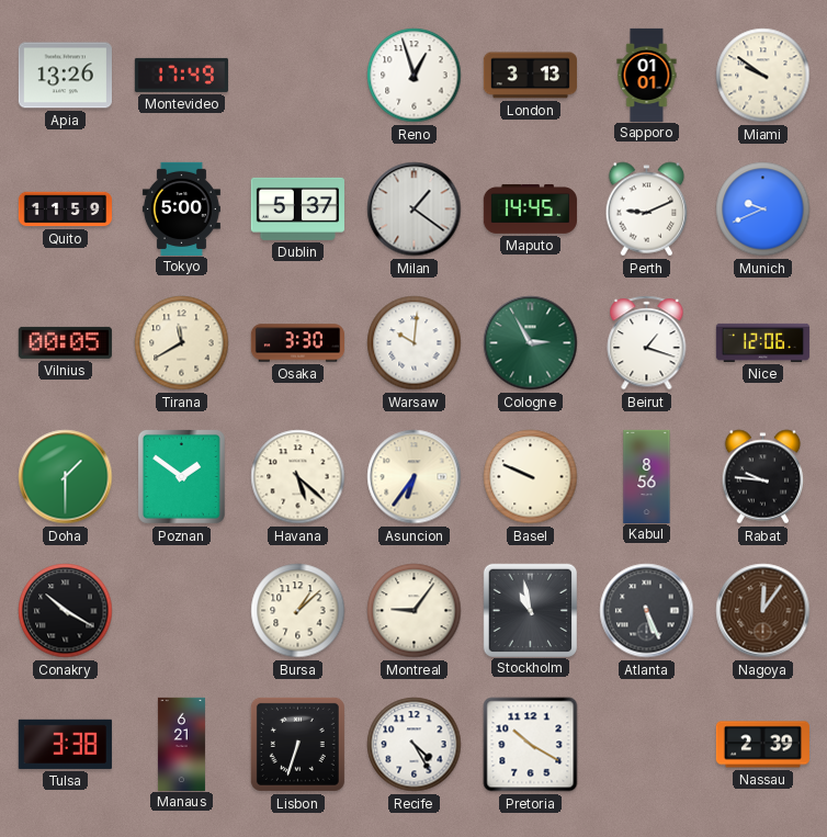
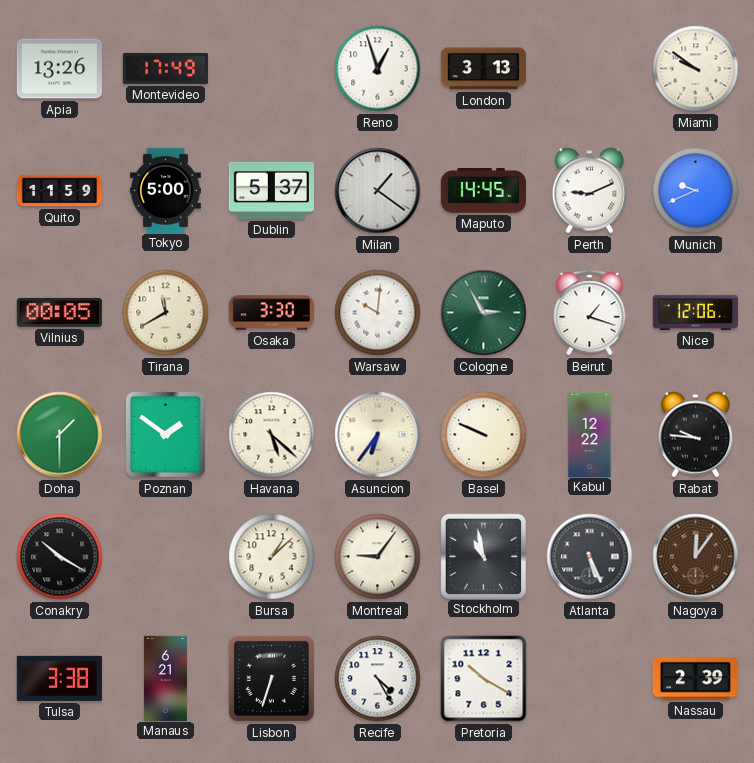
Sapporo: 01:01 -> none
Kabul: 8:56 -> 12:22
